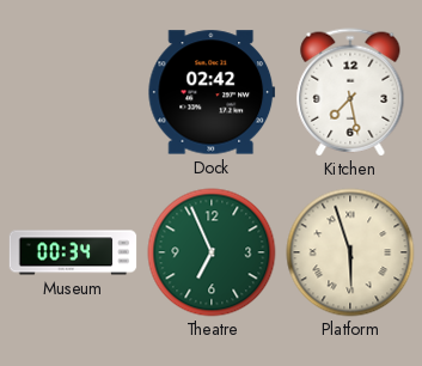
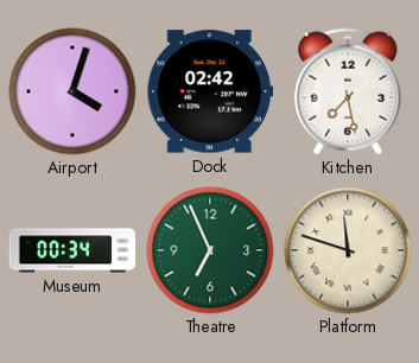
Airport: none -> 4:03
Platform: 5:57 -> 11:48
